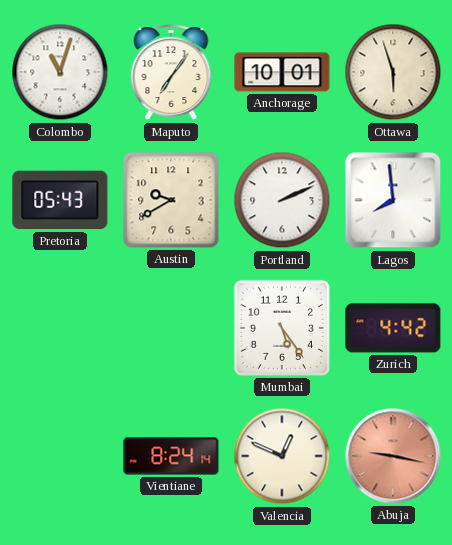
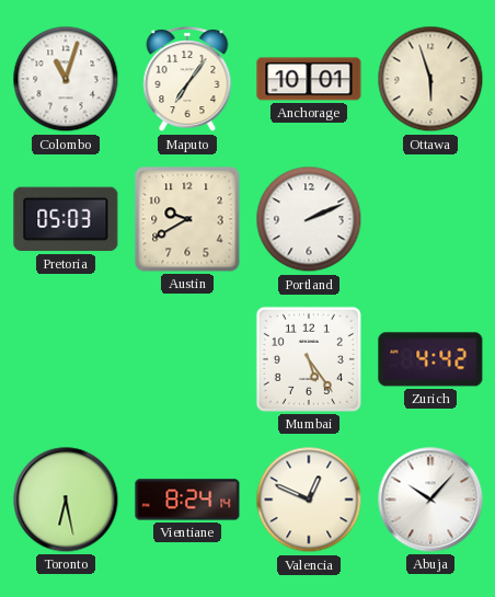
Pretoria: 05:43 -> 05:03
Lagos: 7:59 -> none
Toronto: none -> 6:28
Abuja: 9:17 -> 10:07
Abuja dial: salmon -> white
